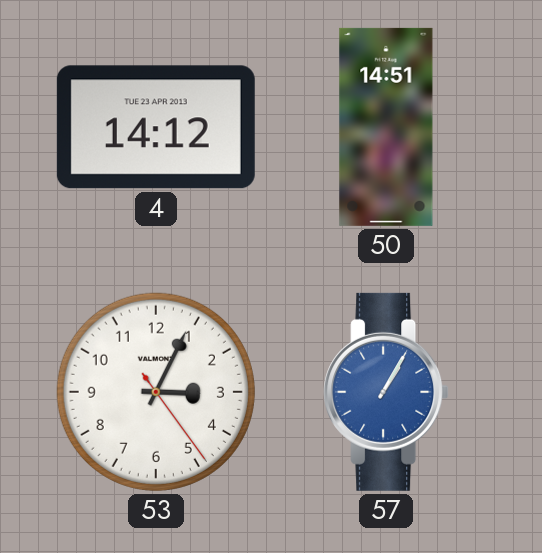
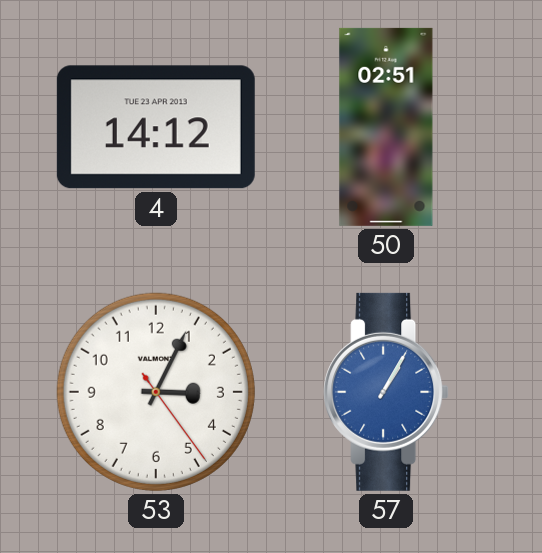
50: 14:51 -> 02:51
